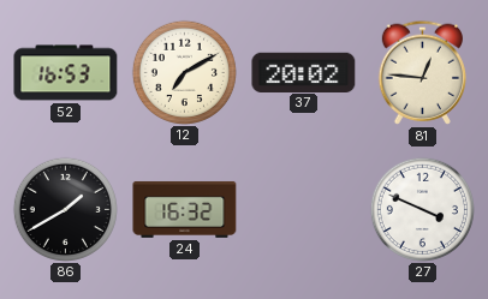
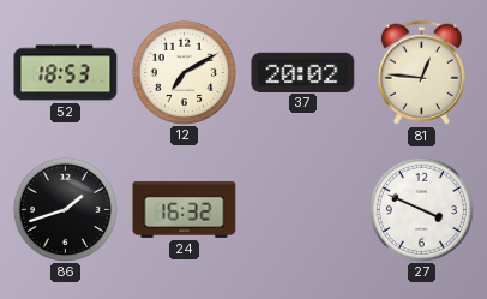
52: 16:53 -> 18:53
86: 1:40 -> 1:42
